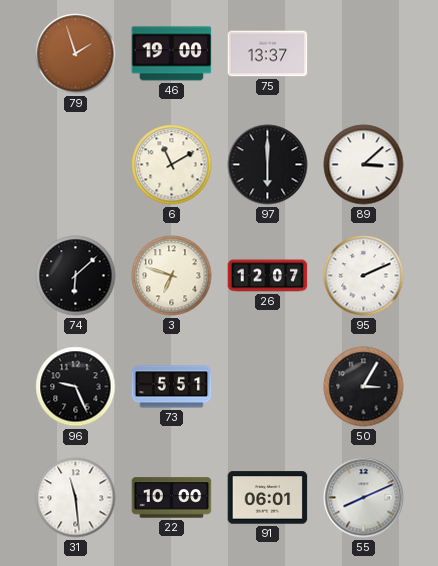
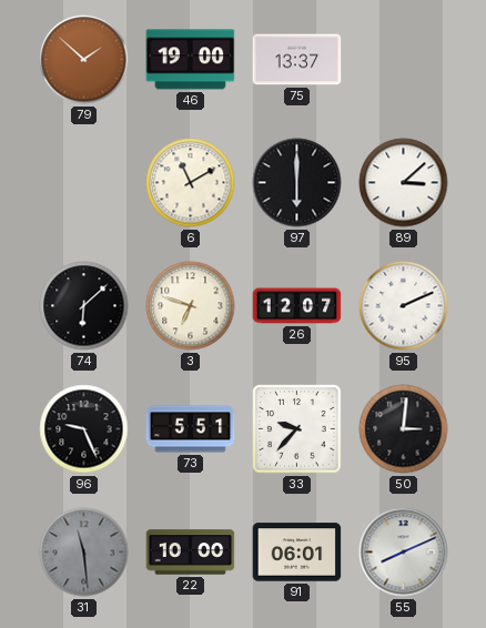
79: 1:57 -> 1:52
33: none -> 9:37
50: 3:05 -> 3:01
31 dial: white -> grey
